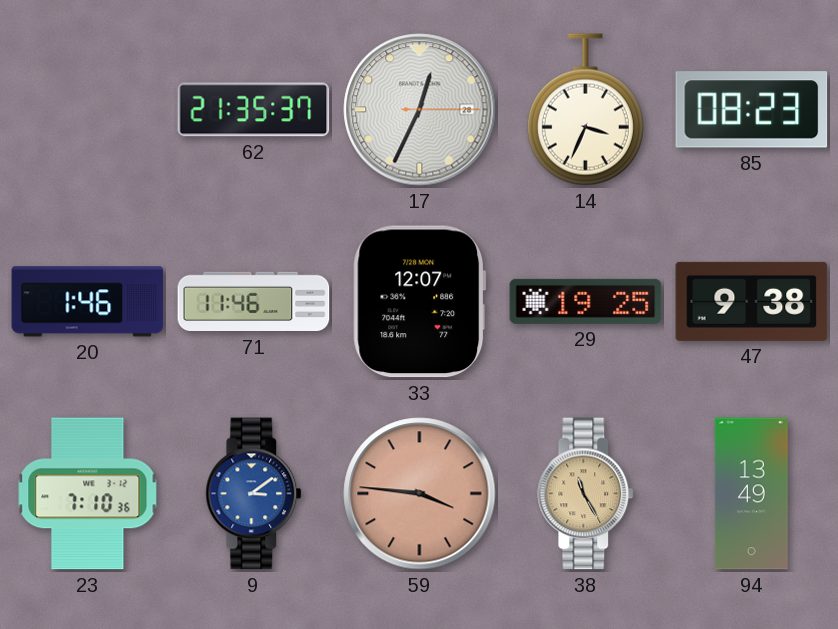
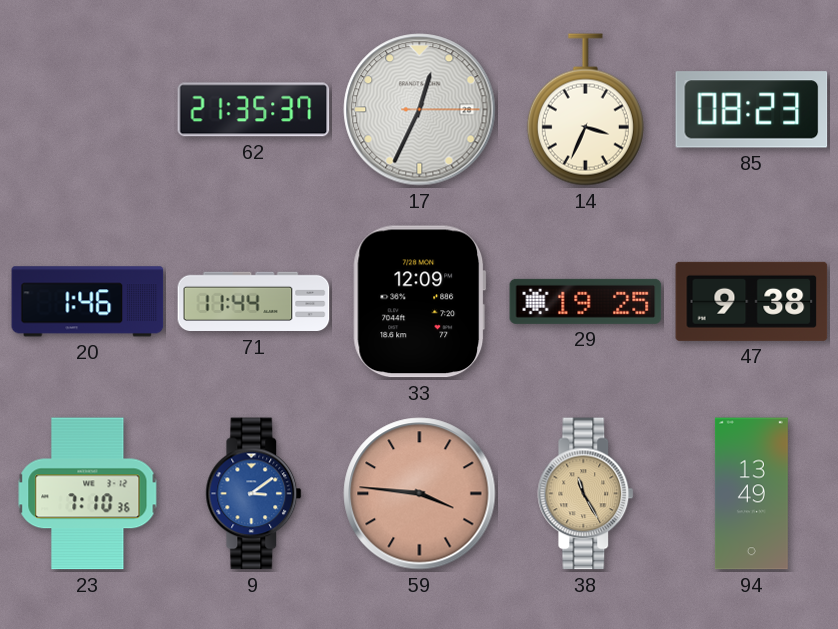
71: 11:46 -> 11:44
33: 12:07 -> 12:09
